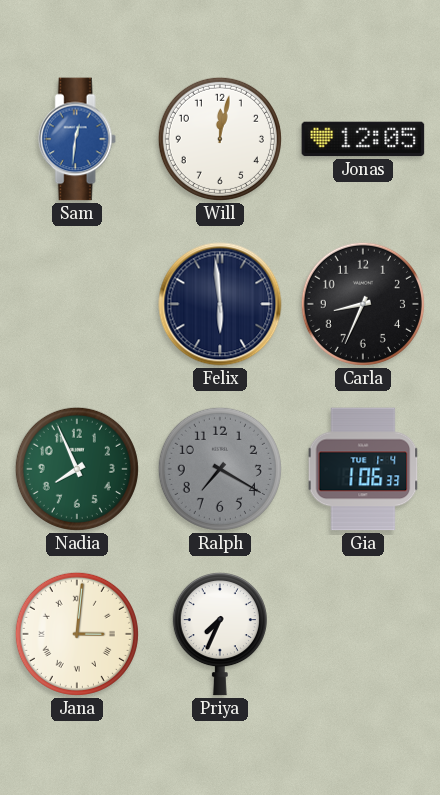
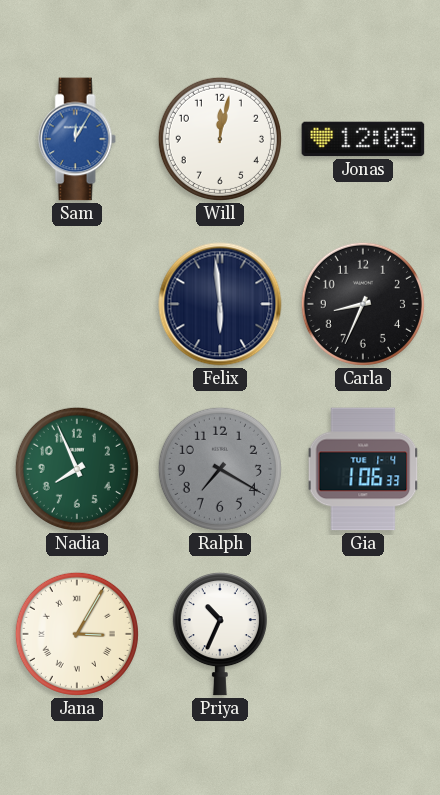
Sam: 12:31 -> 12:05
Jana: 3:01 -> 3:05
Priya: 7:34 -> 10:34
